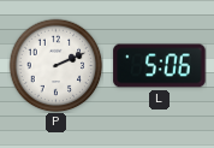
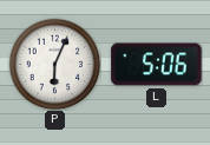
P: 2:11 -> 6:04
